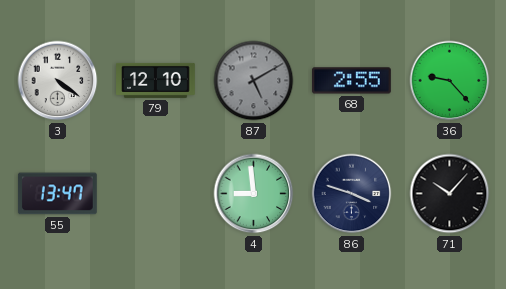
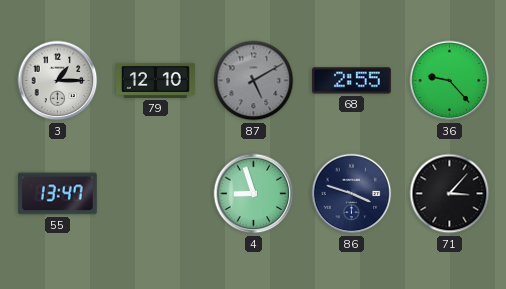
3: 4:21 -> 1:15
4: 8:59 -> 8:57
71: 10:07 -> 3:07
